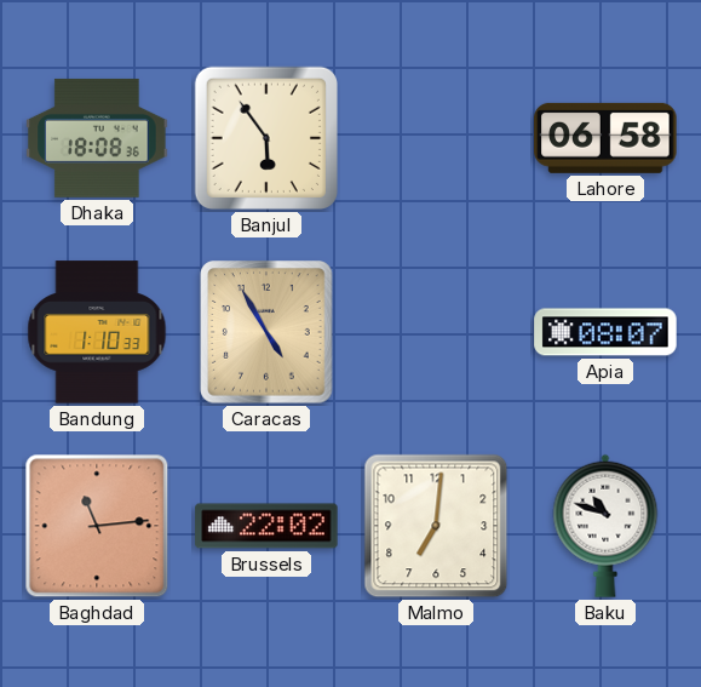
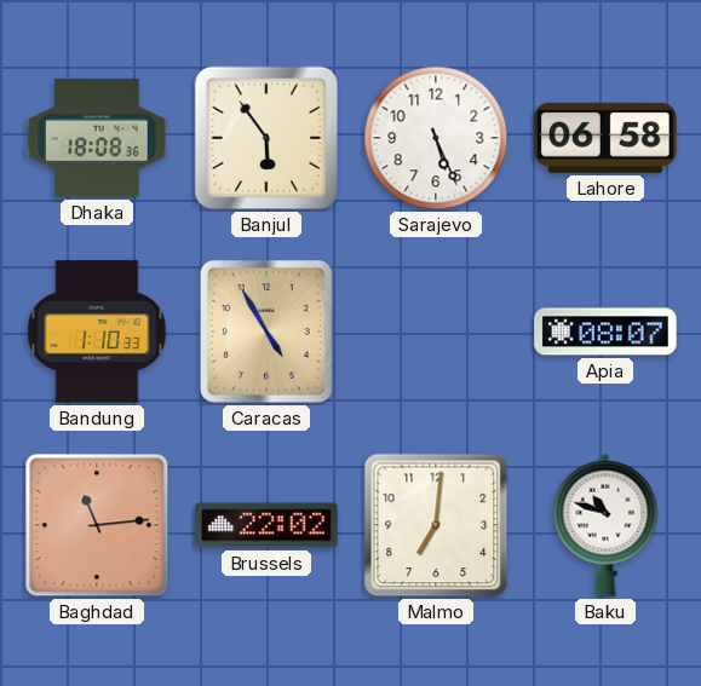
Sarajevo: none -> 5:26
